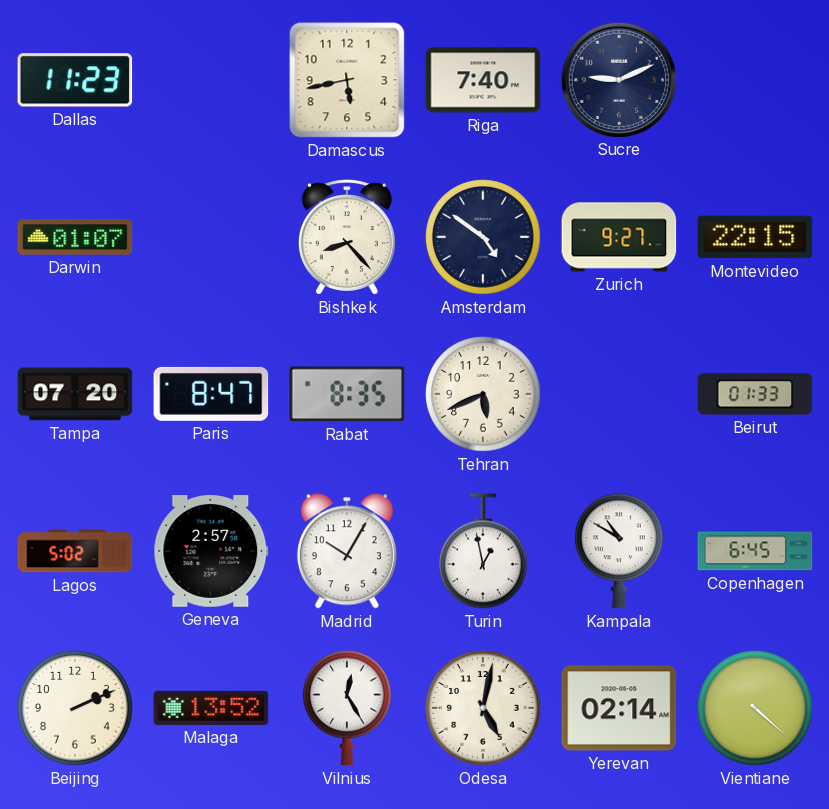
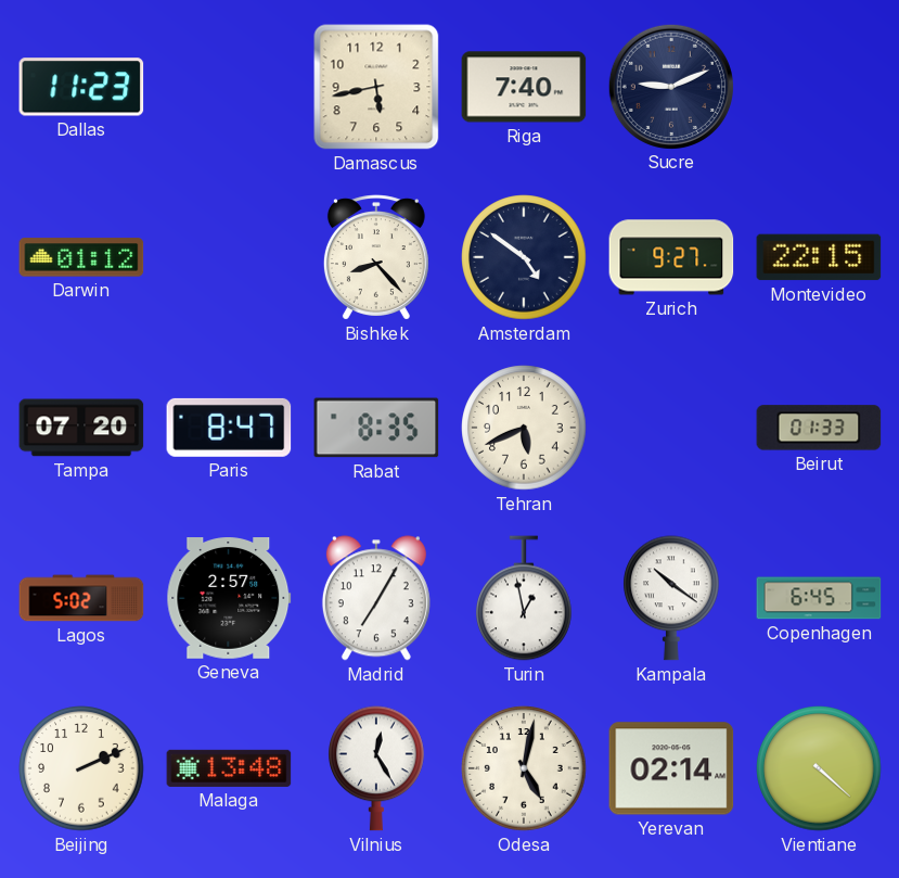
Darwin: 01:07 -> 01:12
Madrid: 10:05 -> 7:05
Kampala: 10:50 -> 10:21
Malaga: 13:52 -> 13:48
